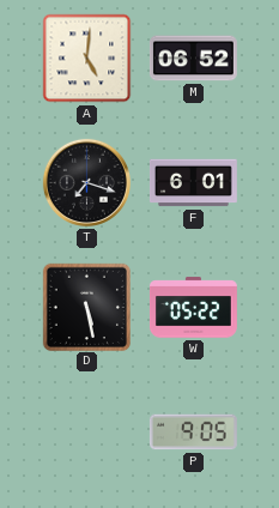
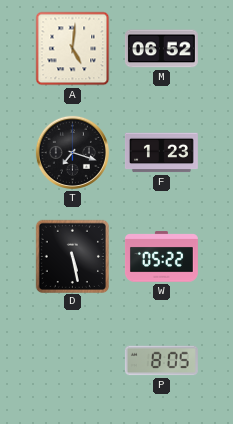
F: 6:01 -> 1:23
P: 9:05 -> 8:05
